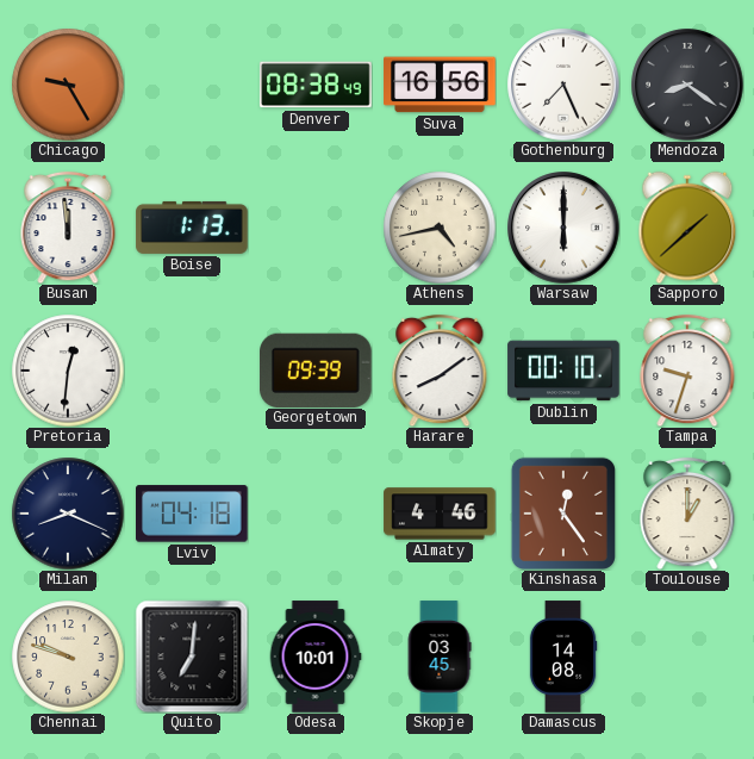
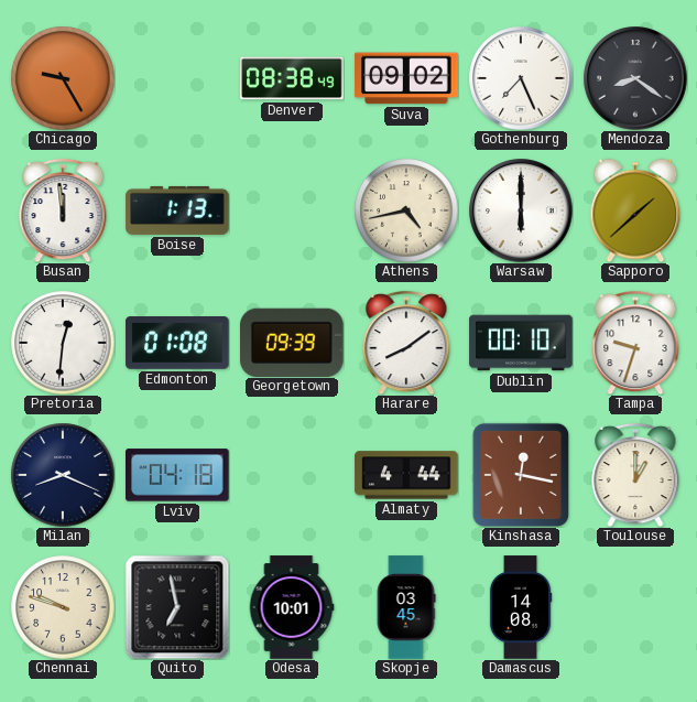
Suva: 16:56 -> 09:02
Edmonton: none -> 01:08
Almaty: 4:46 -> 4:44
Kinshasa: 12:24 -> 12:17
Quito: 7:01 -> 6:58
